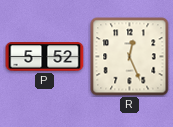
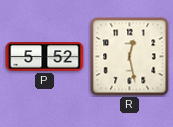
R: 12:26 -> 12:28
